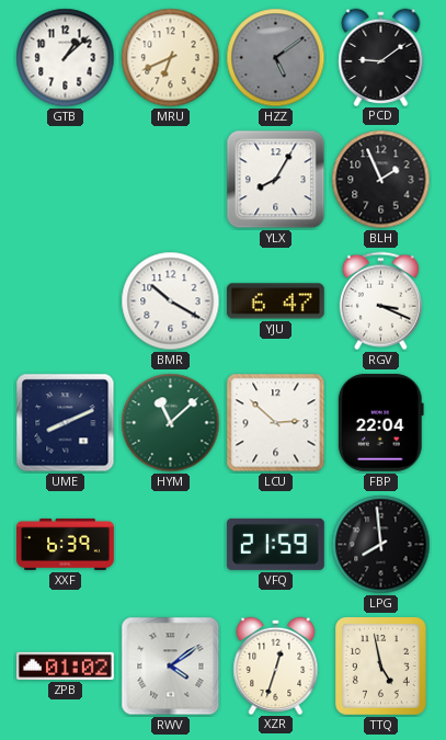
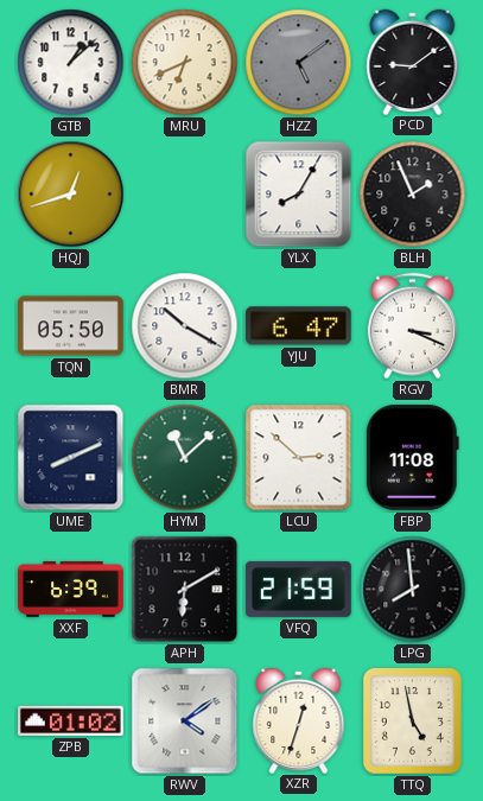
HQJ: none -> 12:42
TQN: none -> 05:50
FBP: 22:04 -> 11:08
APH: none -> 6:10
